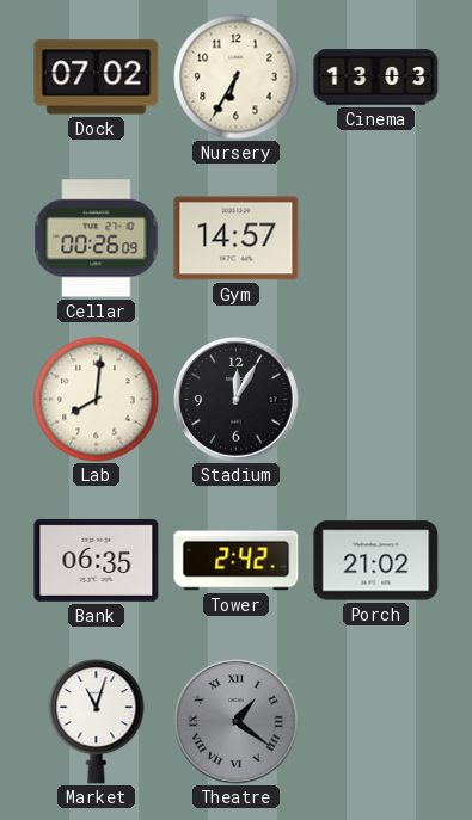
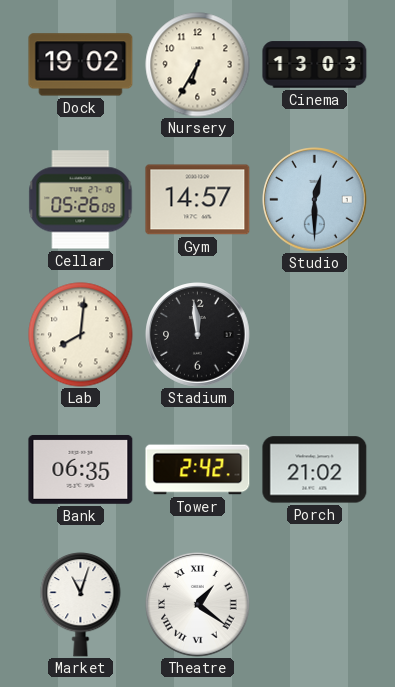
Dock: 07:02 -> 19:02
Cellar: 00:26 -> 05:26
Studio: none -> 12:30
Stadium: 12:05 -> 11:59
Theatre dial: grey -> white
